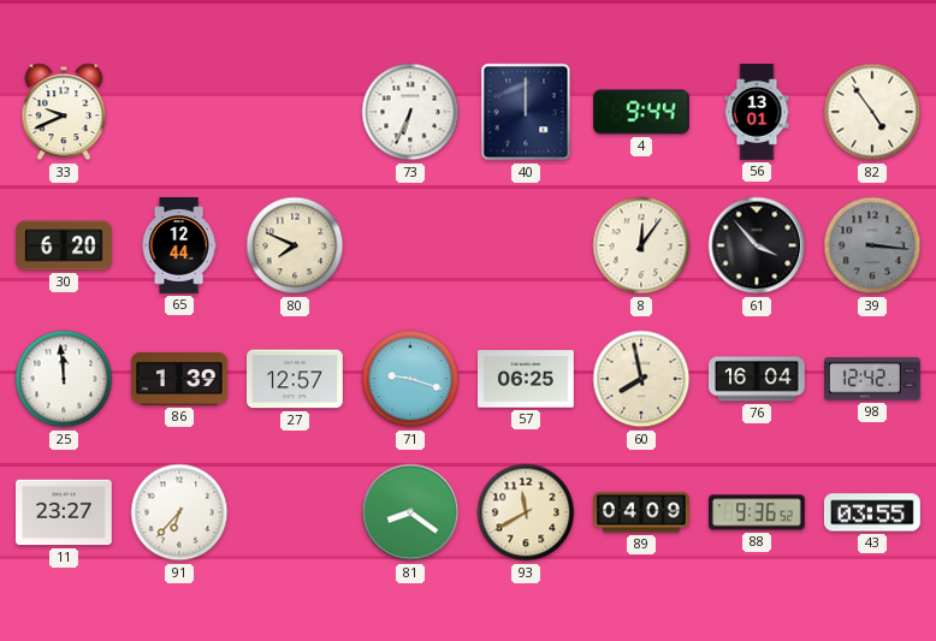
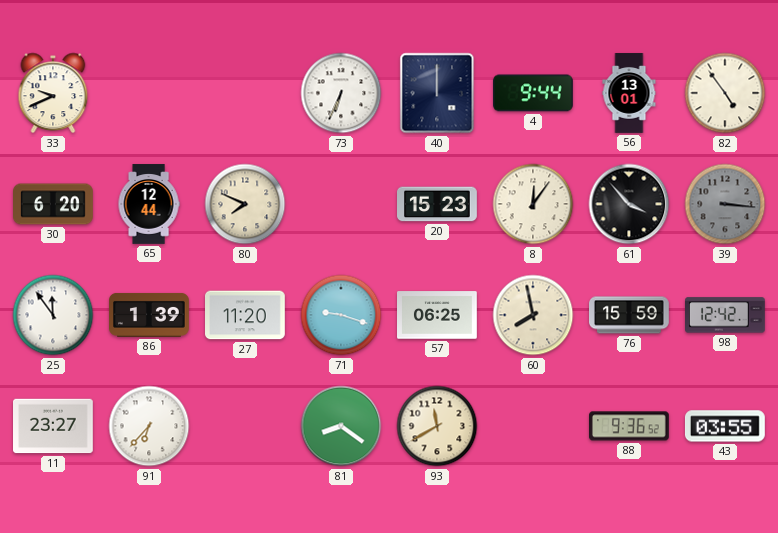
20: none -> 15:23
25: 11:59 -> 11:54
27: 12:57 -> 11:20
76: 16:04 -> 15:59
89: 04:09 -> none
